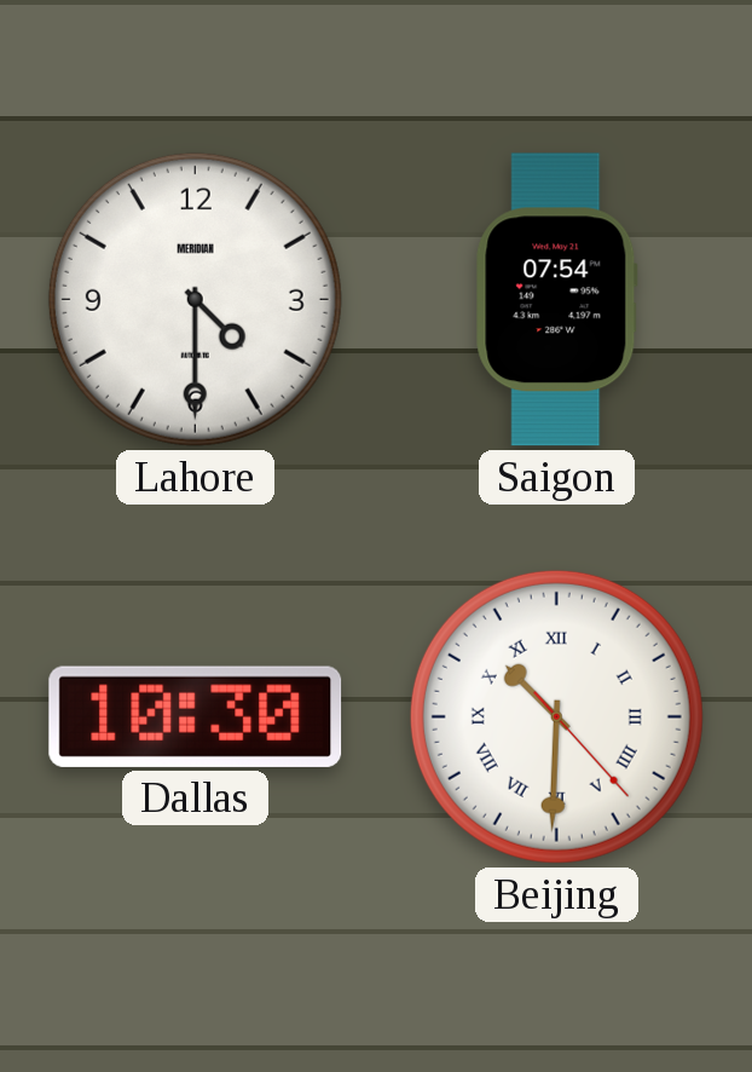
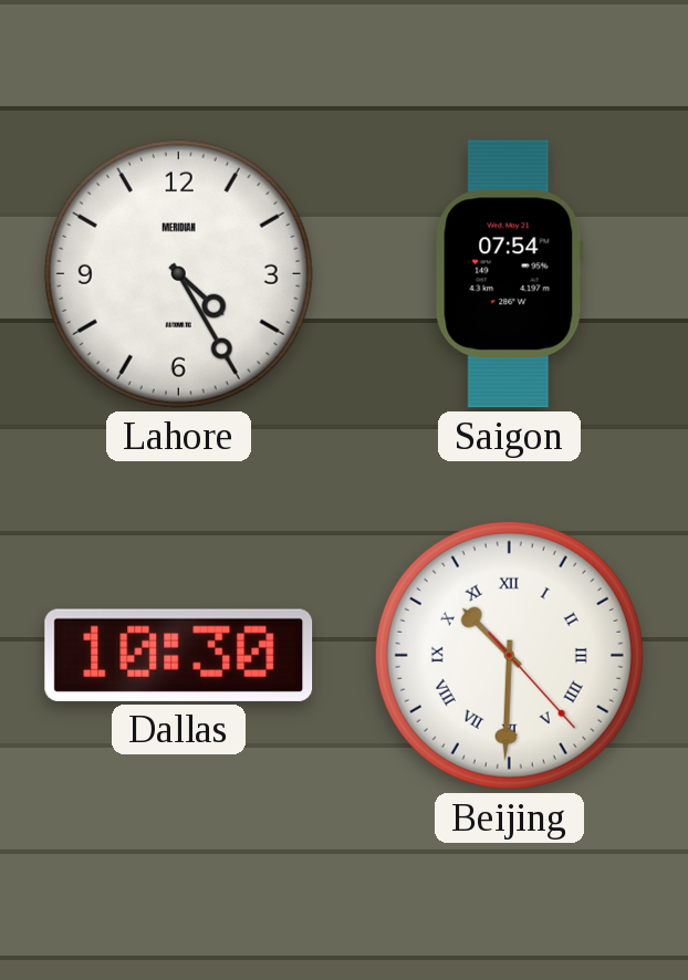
Lahore: 4:30 -> 4:25
